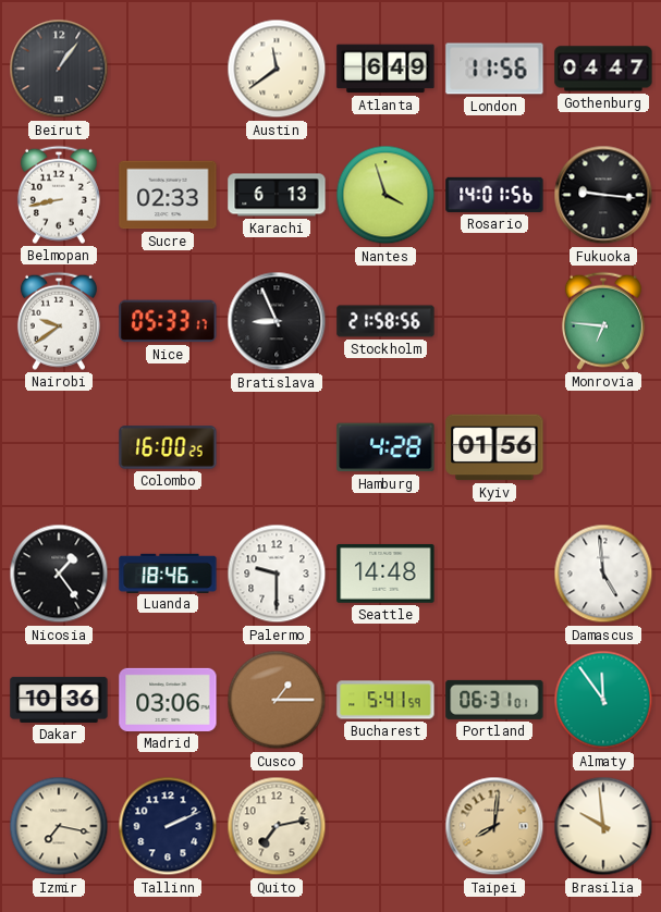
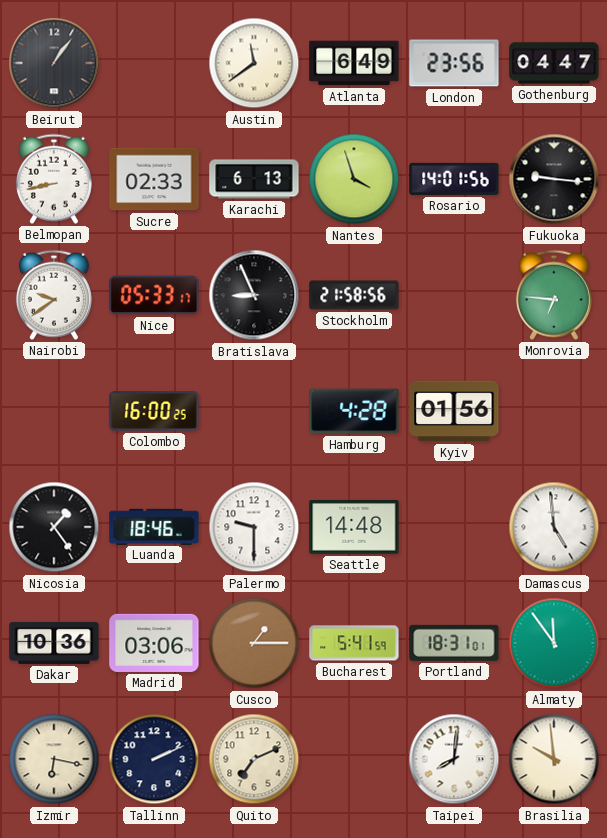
London: 11:56 -> 23:56
Portland: 06:31 -> 18:31
Izmir: 7:17 -> 6:17
Quito: 7:13 -> 7:11
Taipei dial: champagne -> white
